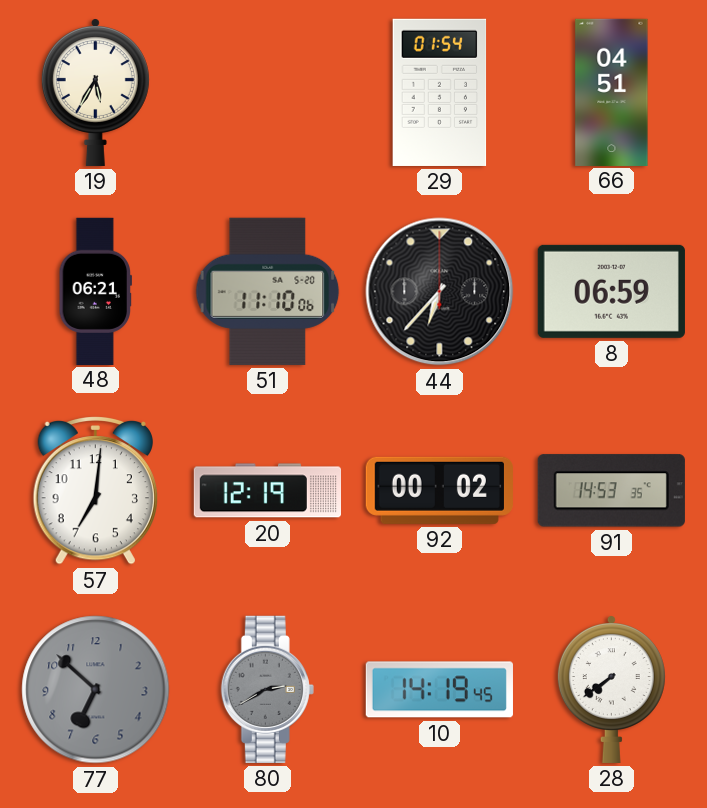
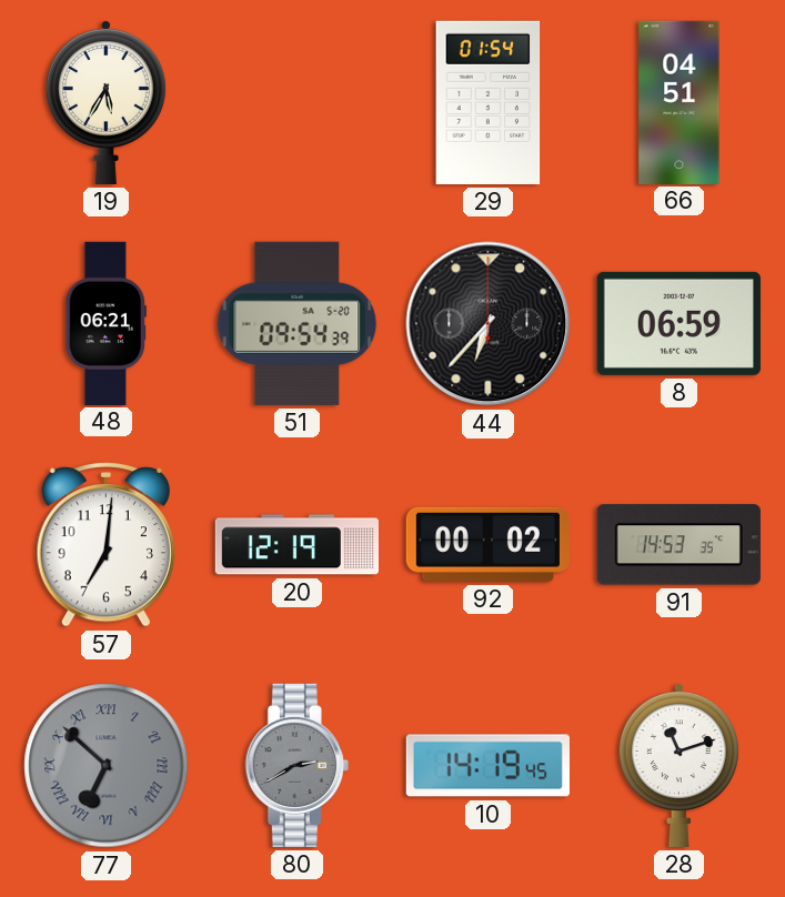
51: 11:10 -> 09:54
77 numerals: Arabic -> Roman
28: 7:39 -> 11:12
